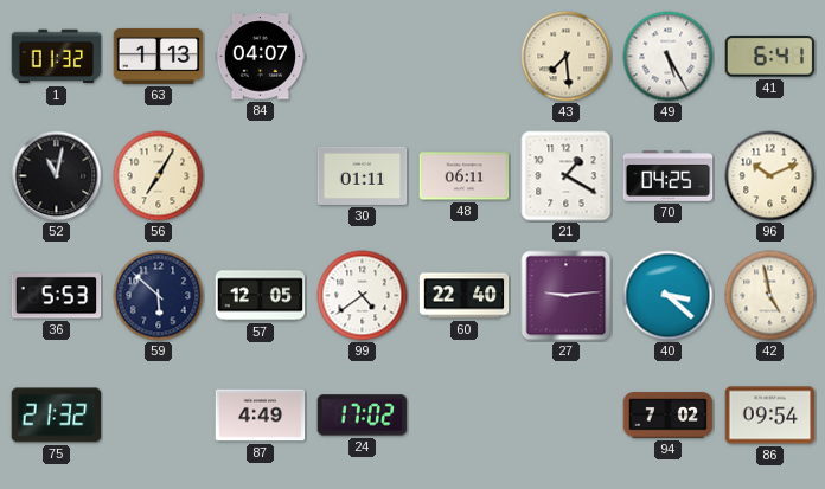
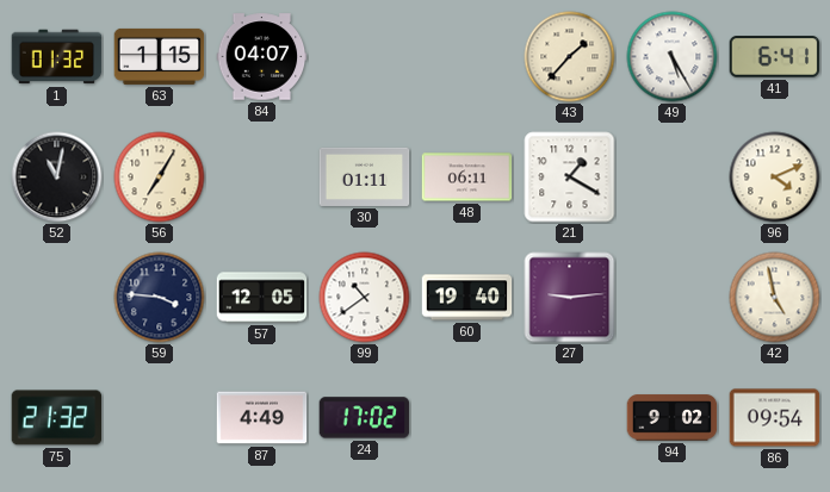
63: 1:13 -> 1:15
43: 7:29 -> 1:37
70: 04:25 -> none
96: 10:11 -> 4:11
36: 5:53 -> none
59: 5:52 -> 3:46
99: 4:39 -> 10:39
60: 22:40 -> 19:40
40: 3:22 -> none
94: 7:02 -> 9:02
